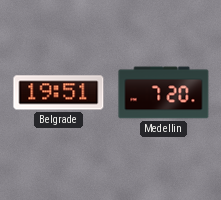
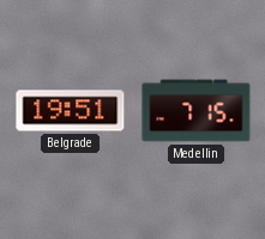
Medellin: 7:20 -> 7:15
